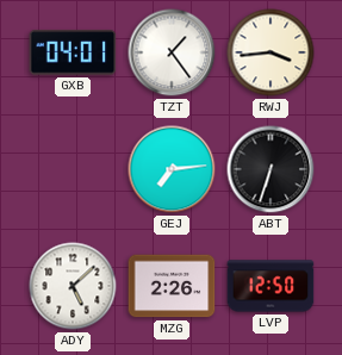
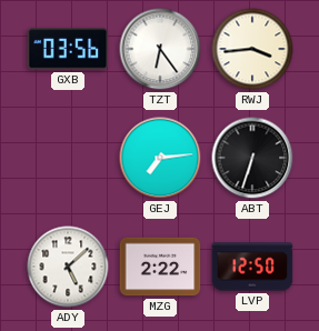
GXB: 04:01 -> 03:56
TZT: 1:24 -> 6:24
MZG: 2:26 -> 2:22
